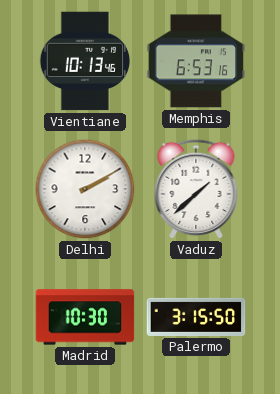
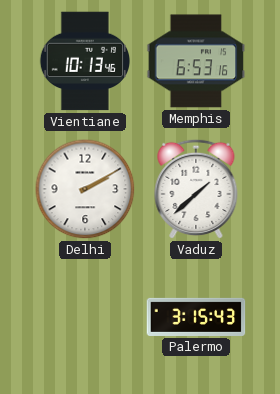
Madrid: 10:30 -> none
Palermo: 3:15:50 -> 3:15:43
